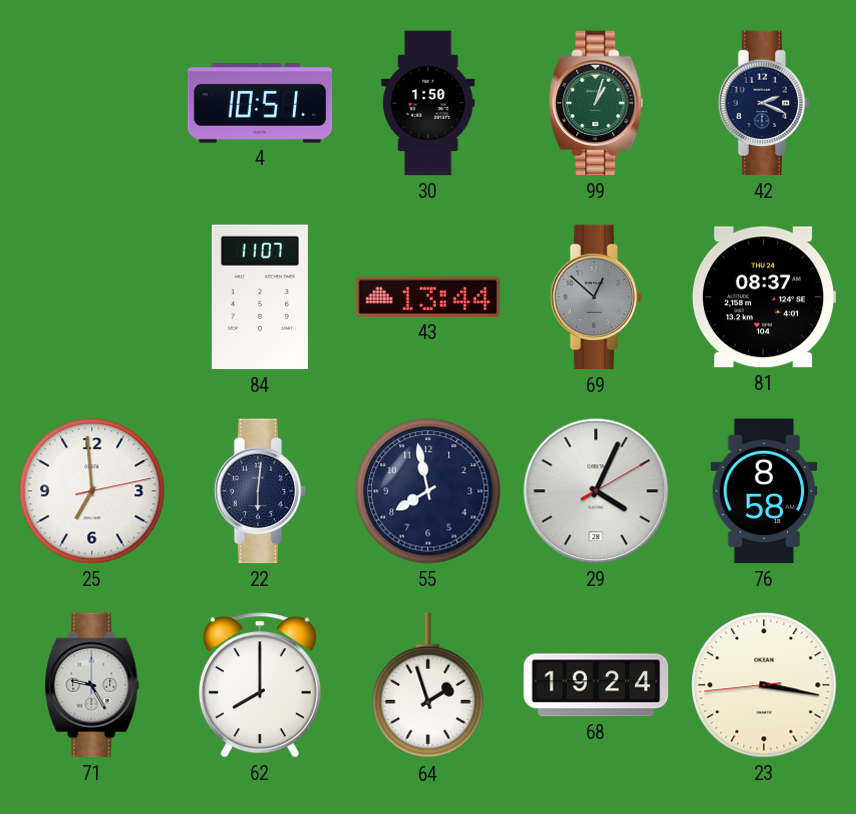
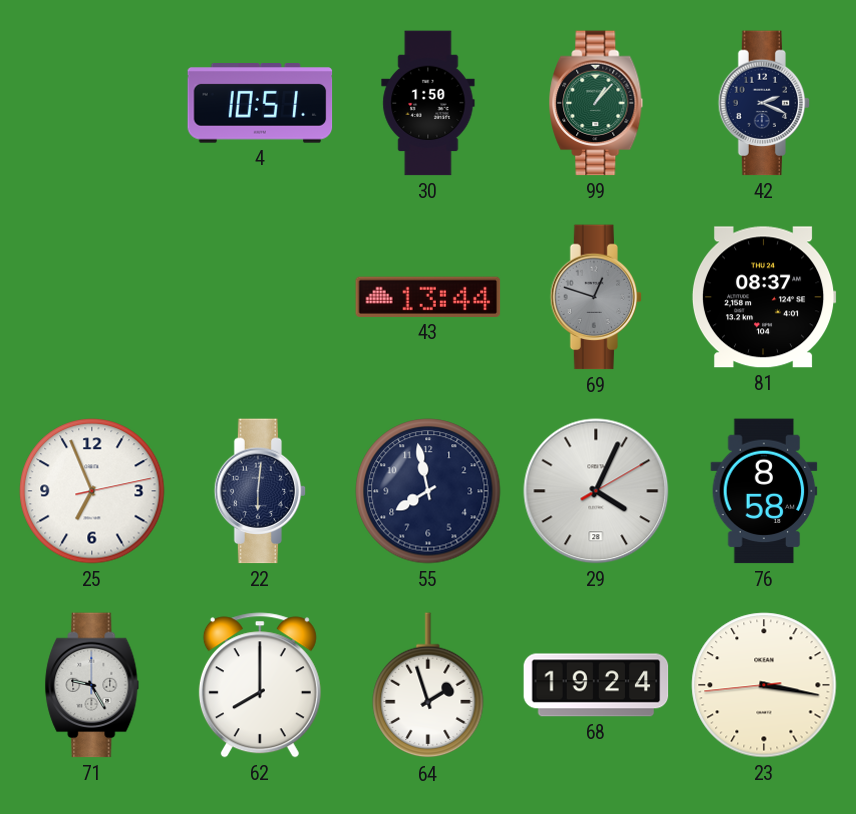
99: 1:03 -> 1:07
84: 11:07 -> none
69: 12:52 -> 12:48
25: 6:59 -> 6:56
